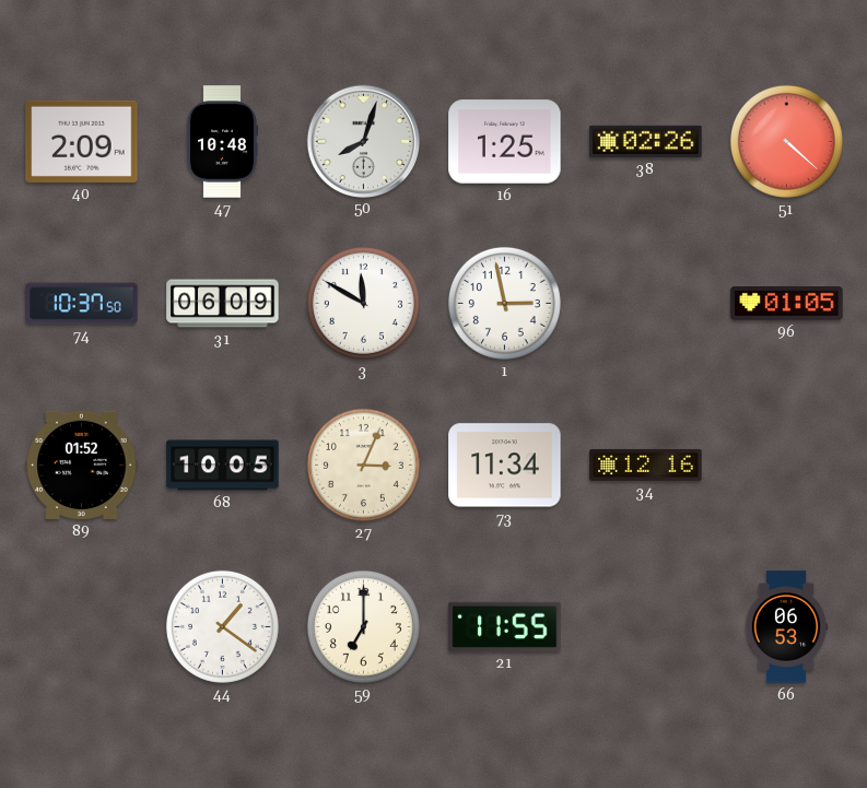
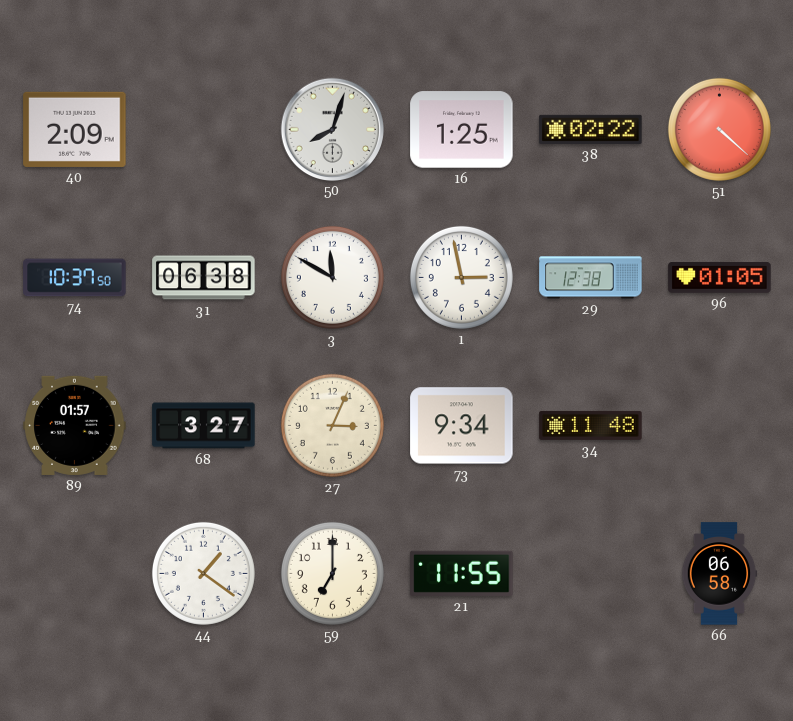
47: 10:48 -> none
38: 02:26 -> 02:22
31: 06:09 -> 06:38
29: none -> 12:38
89: 01:52 -> 01:57
68: 10:05 -> 3:27
73: 11:34 -> 9:34
34: 12:16 -> 11:48
66: 06:53 -> 06:58
